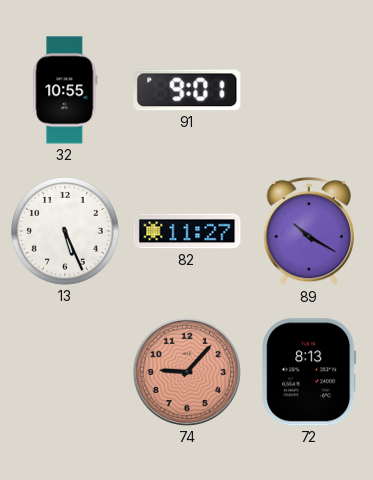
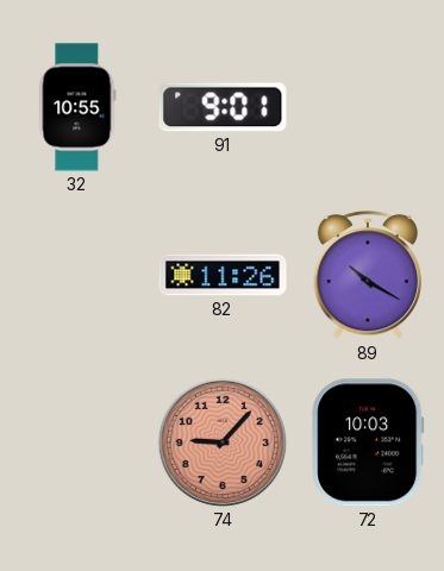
13: 5:26 -> none
82: 11:27 -> 11:26
72: 8:13 -> 10:03
